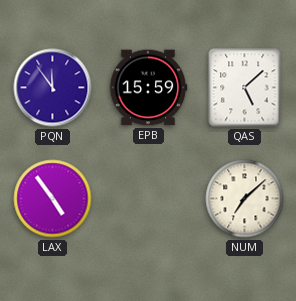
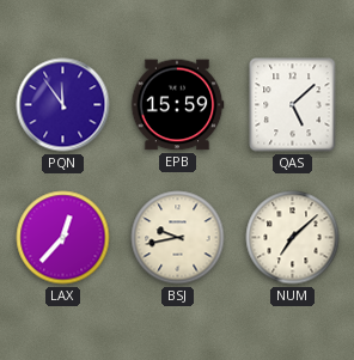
LAX: 4:54 -> 12:37
BSJ: none -> 9:43
